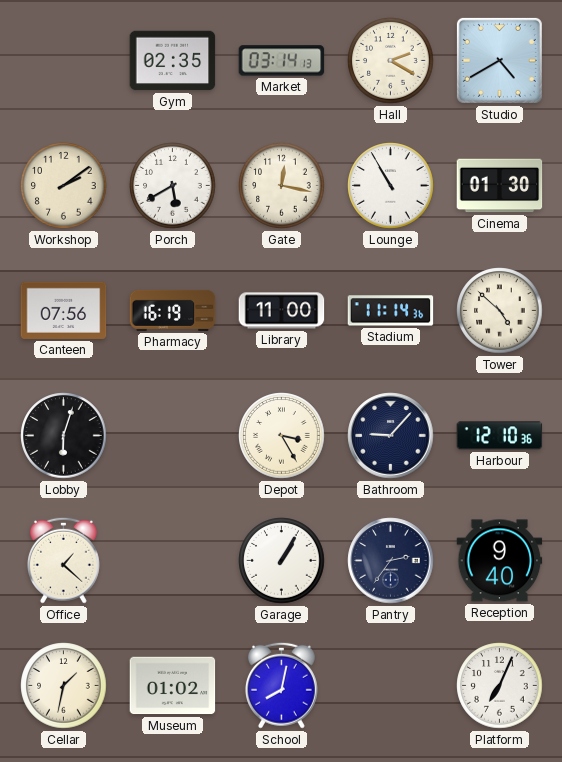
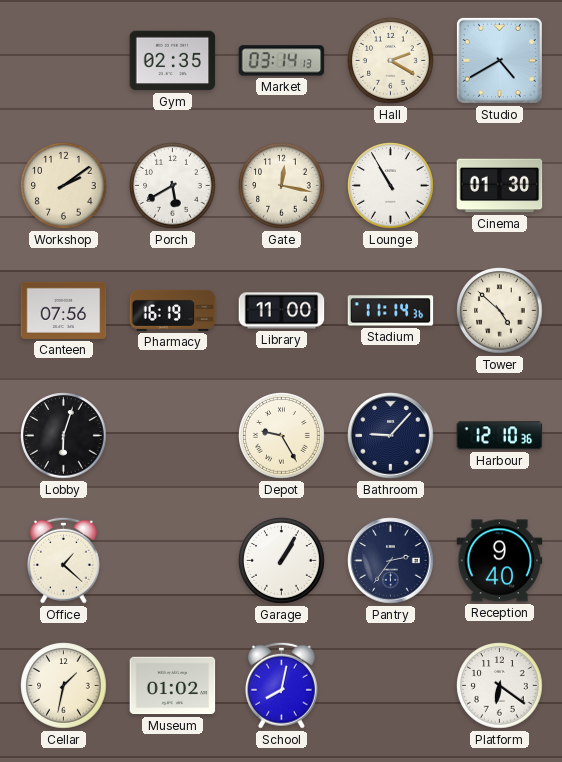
Depot: 3:25 -> 9:25
Platform: 7:04 -> 6:21
